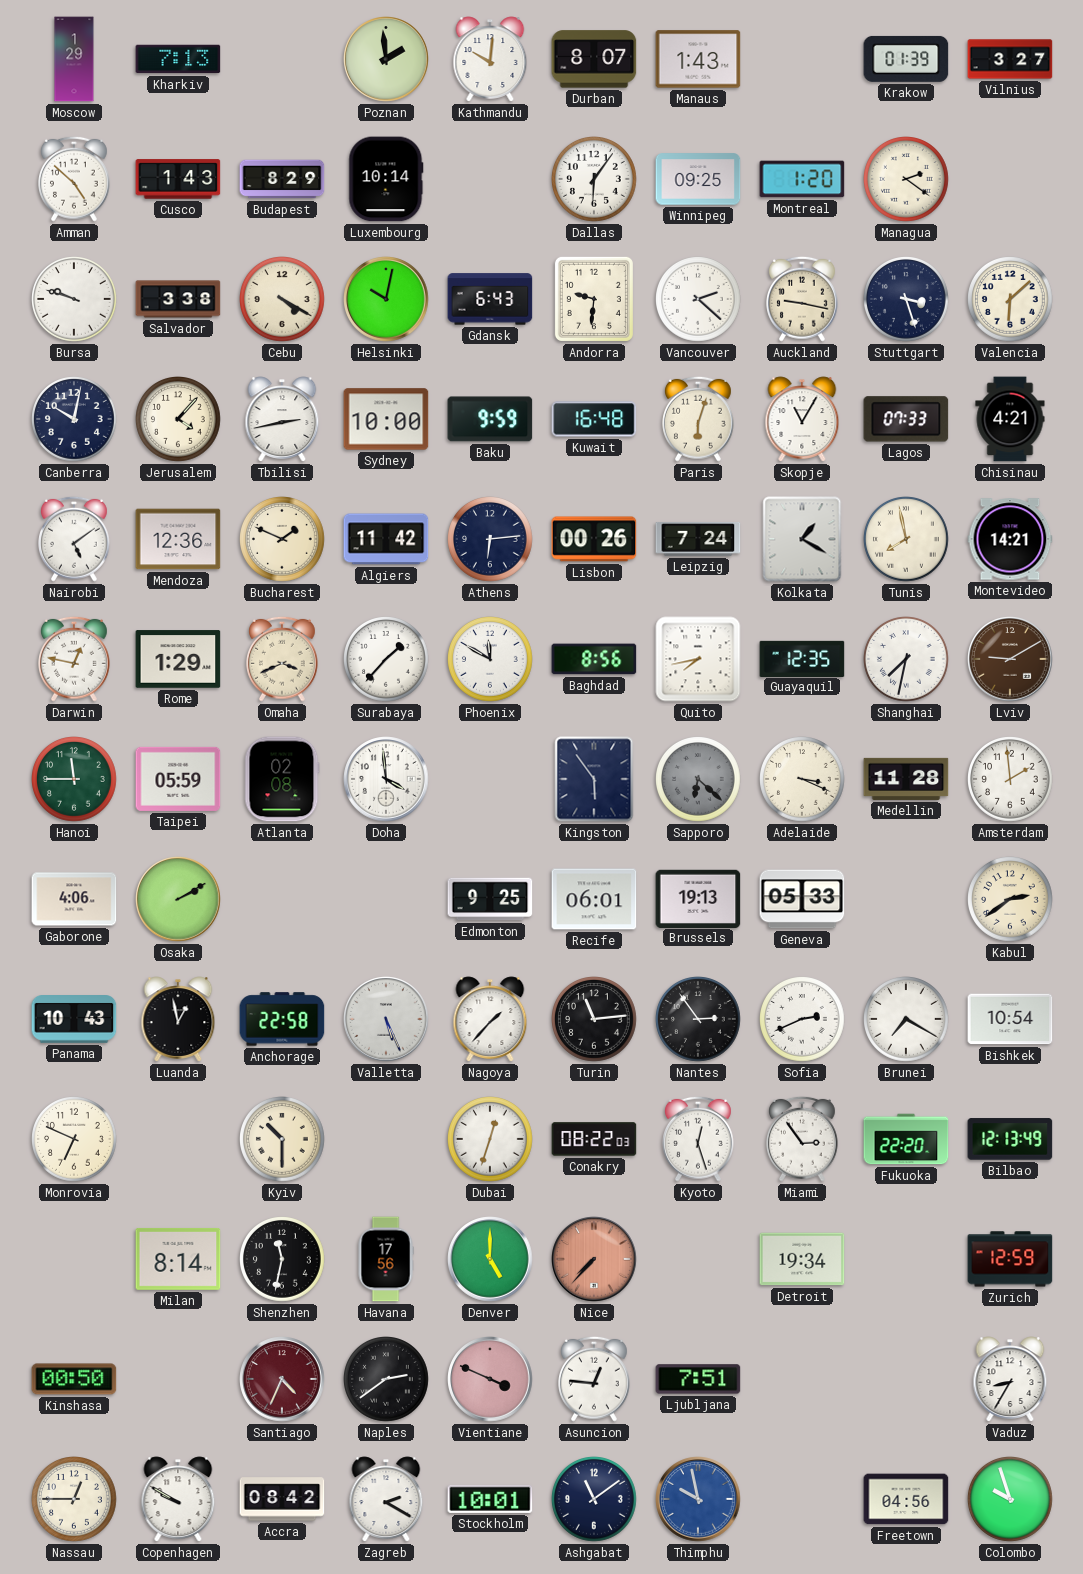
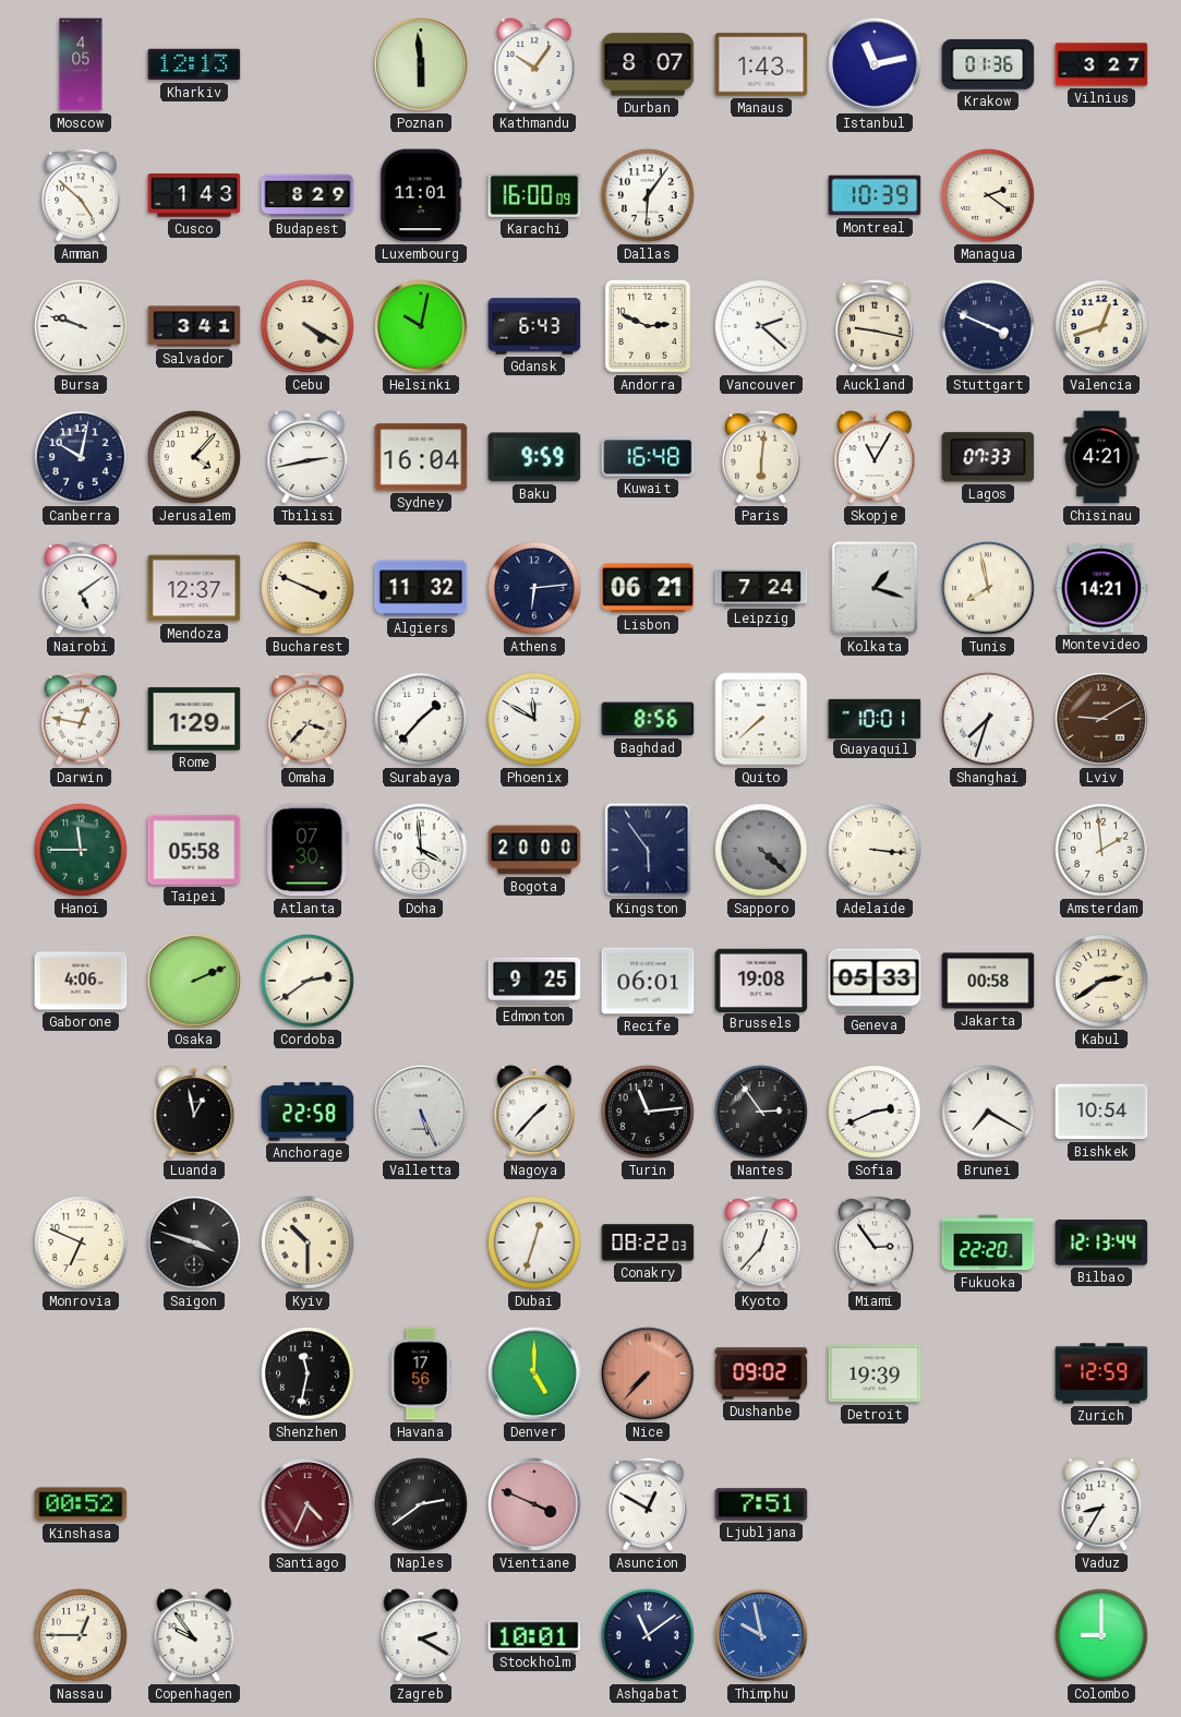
Moscow: 1:29 -> 4:05
Kharkiv: 7:13 -> 12:13
Poznan: 1:59 -> 5:59
Kathmandu: 10:01 -> 10:06
Istanbul: none -> 11:13
Krakow: 01:39 -> 01:36
Luxembourg: 10:14 -> 11:01
Karachi: none -> 16:00
Winnipeg: 09:25 -> none
Montreal: 1:20 -> 10:39
Salvador: 3:38 -> 3:41
Andorra: 9:31 -> 2:49
Stuttgart: 3:27 -> 3:49
Valencia: 6:08 -> 12:42
Sydney: 10:00 -> 16:04
Paris: 6:03 -> 6:01
Mendoza: 12:36 -> 12:37
Bucharest: 1:49 -> 3:49
Algiers: 11:42 -> 11:32
Lisbon: 00:26 -> 06:21
Kolkata: 1:20 -> 1:18
Omaha: 3:41 -> 3:37
Quito: 7:43 -> 7:38
Guayaquil: 12:35 -> 10:01
Shanghai: 7:32 -> 7:33
Taipei: 05:59 -> 05:58
Atlanta: 02:08 -> 07:30
Bogota: none -> 20:00
Sapporo: 6:22 -> 4:22
Adelaide: 3:19 -> 3:16
Medellin: 11:28 -> none
Osaka: 2:10 -> 2:11
Cordoba: none -> 2:39
Brussels: 19:13 -> 19:08
Jakarta: none -> 00:58
Panama: 10:43 -> none
Saigon: none -> 3:48
Kyoto: 12:27 -> 12:37
Bilbao: 12:13:49 -> 12:13:44
Milan: 8:14 -> none
Dushanbe: none -> 09:02
Detroit: 19:34 -> 19:39
Kinshasa: 00:50 -> 00:52
Asuncion: 12:46 -> 12:50
Copenhagen: 9:50 -> 9:54
Accra: 08:42 -> none
Freetown: 04:56 -> none
Colombo: 9:57 -> 9:00
